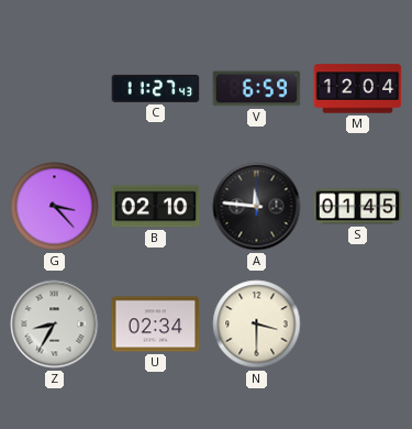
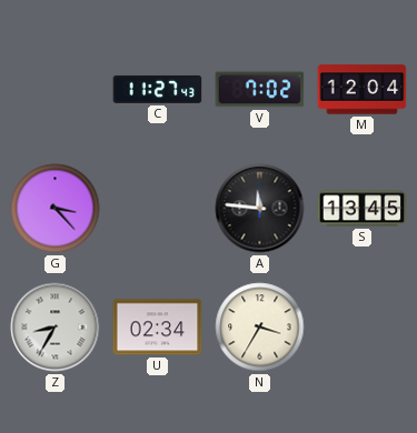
V: 6:59 -> 7:02
B: 02:10 -> none
S: 01:45 -> 13:45
N: 3:30 -> 3:35
